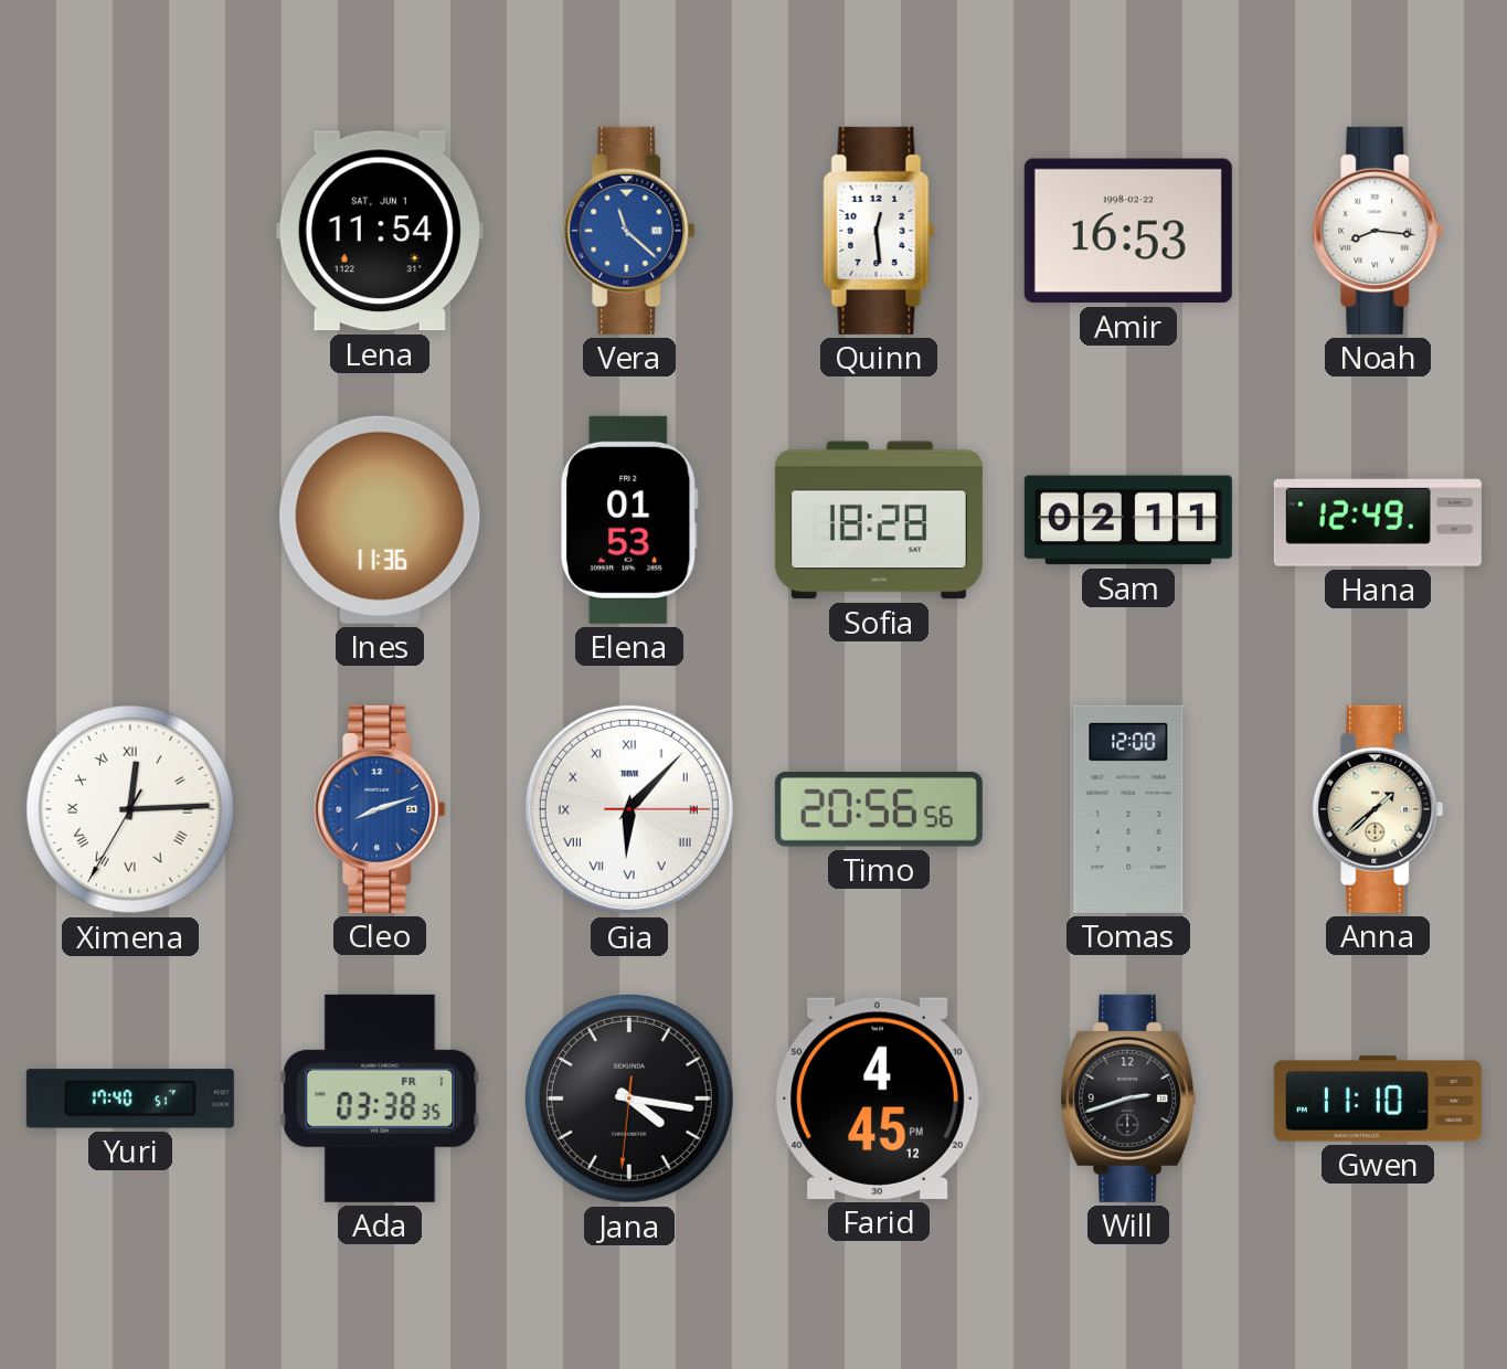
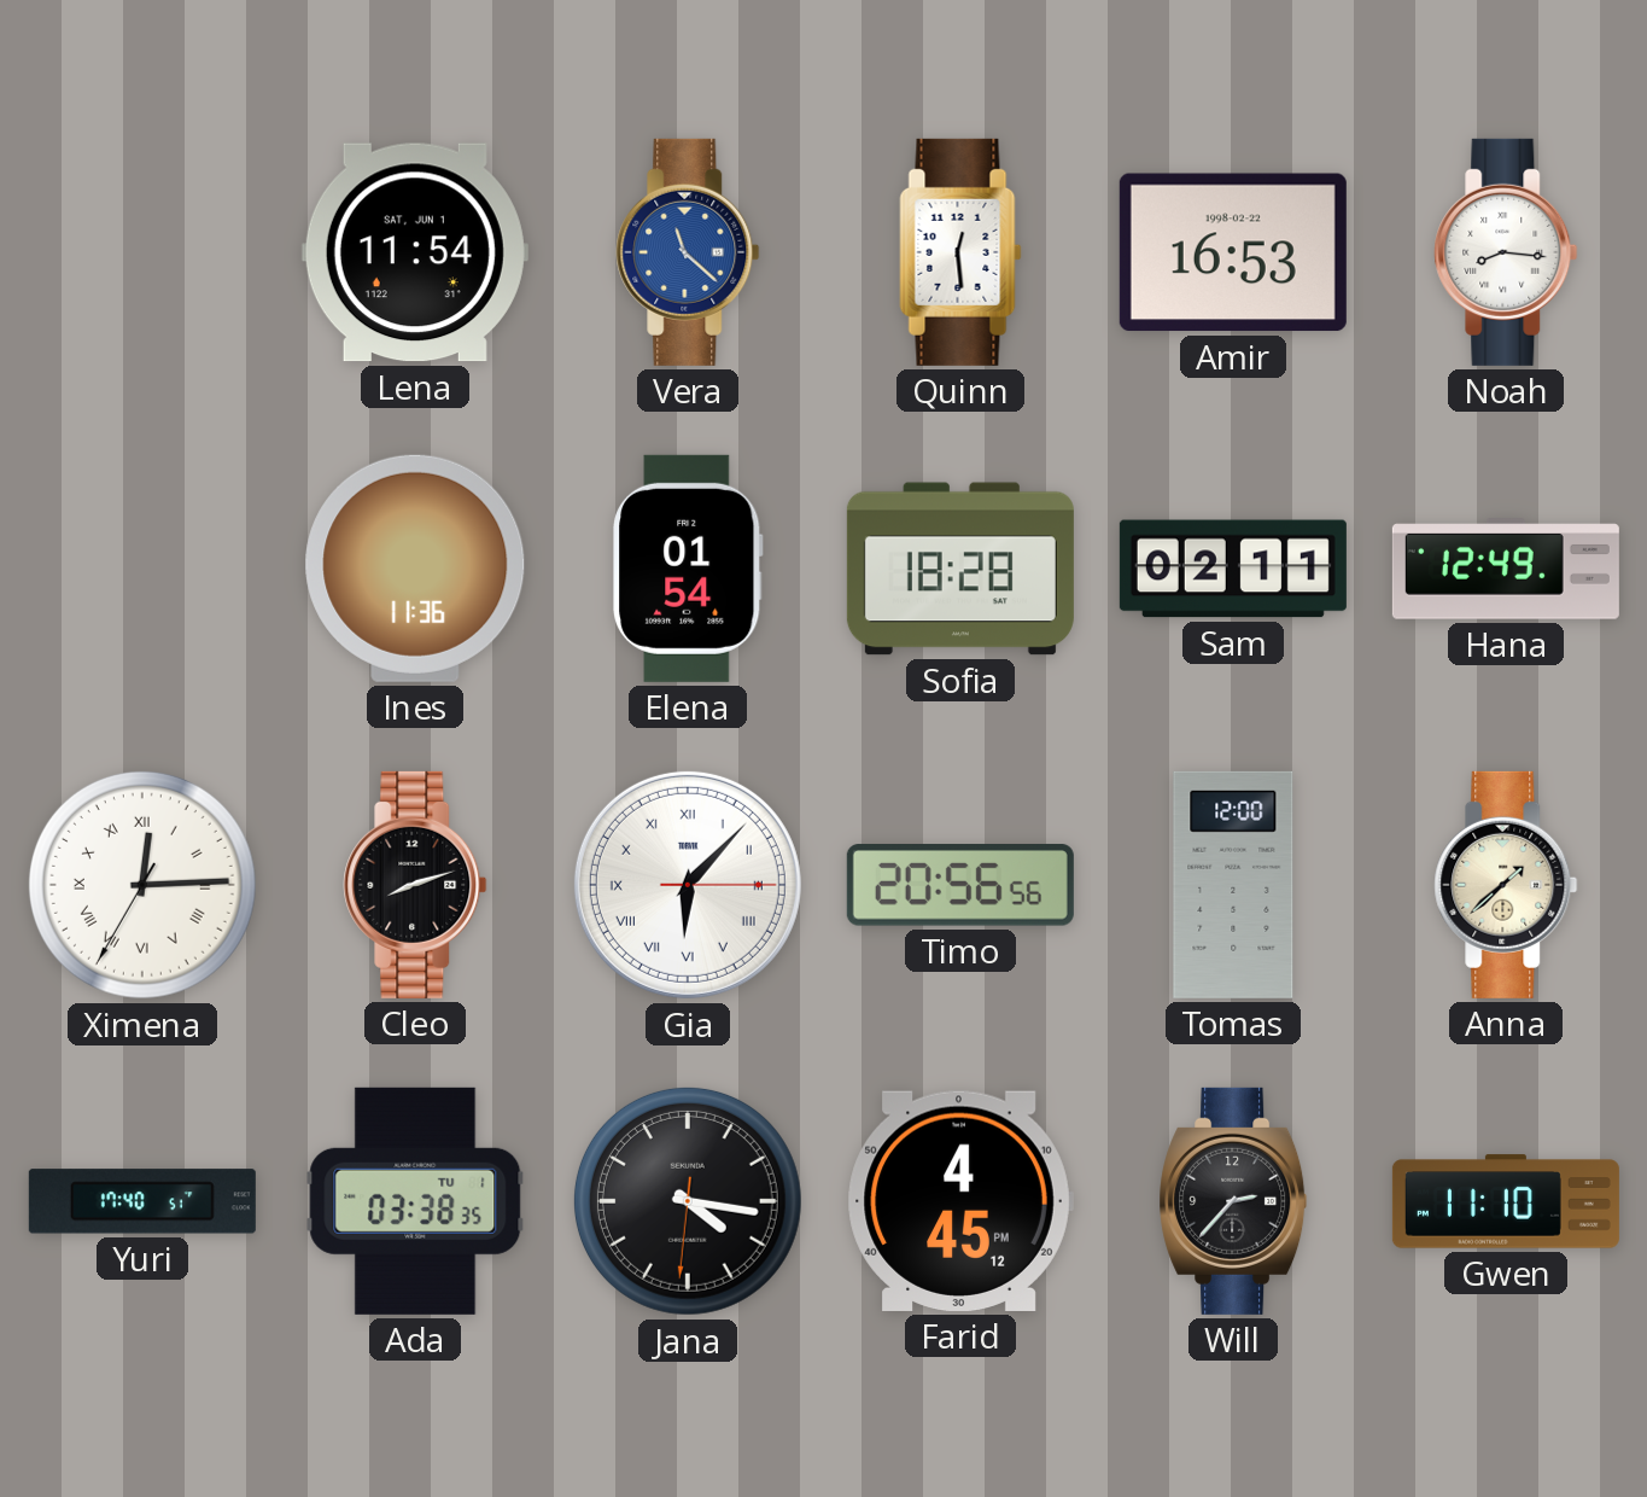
Elena: 01:53 -> 01:54
Cleo dial: blue -> black
Ada date: FR 1 -> TU 1
Will: 2:42 -> 2:37
